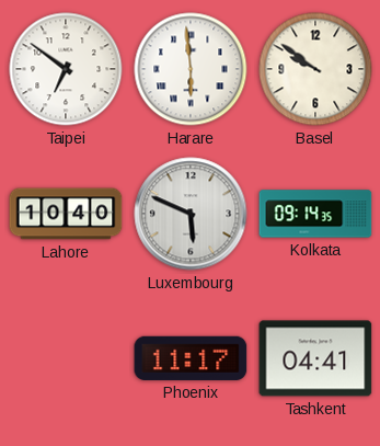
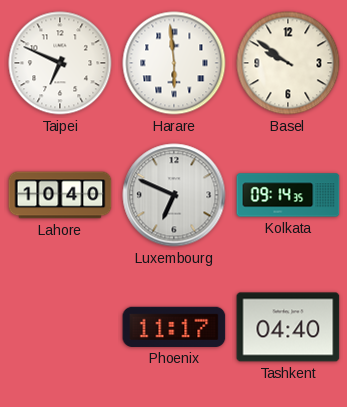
Taipei: 6:51 -> 6:49
Luxembourg: 5:49 -> 6:49
Tashkent: 04:41 -> 04:40
